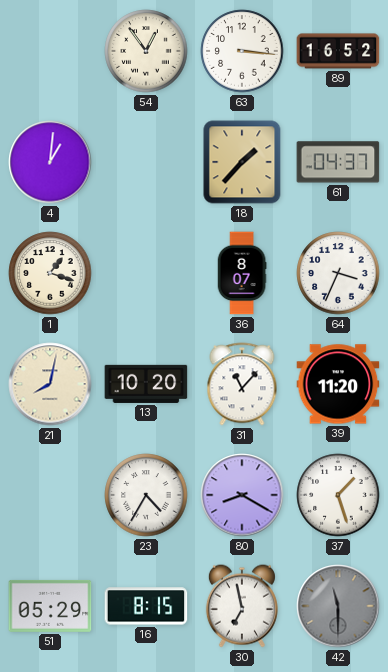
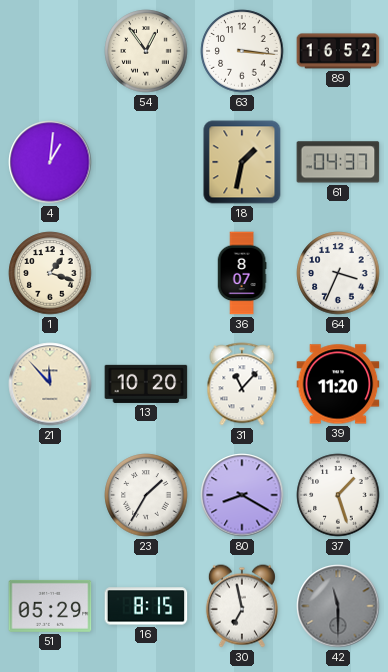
18: 1:37 -> 1:32
21: 8:02 -> 11:53
23: 4:35 -> 1:35
